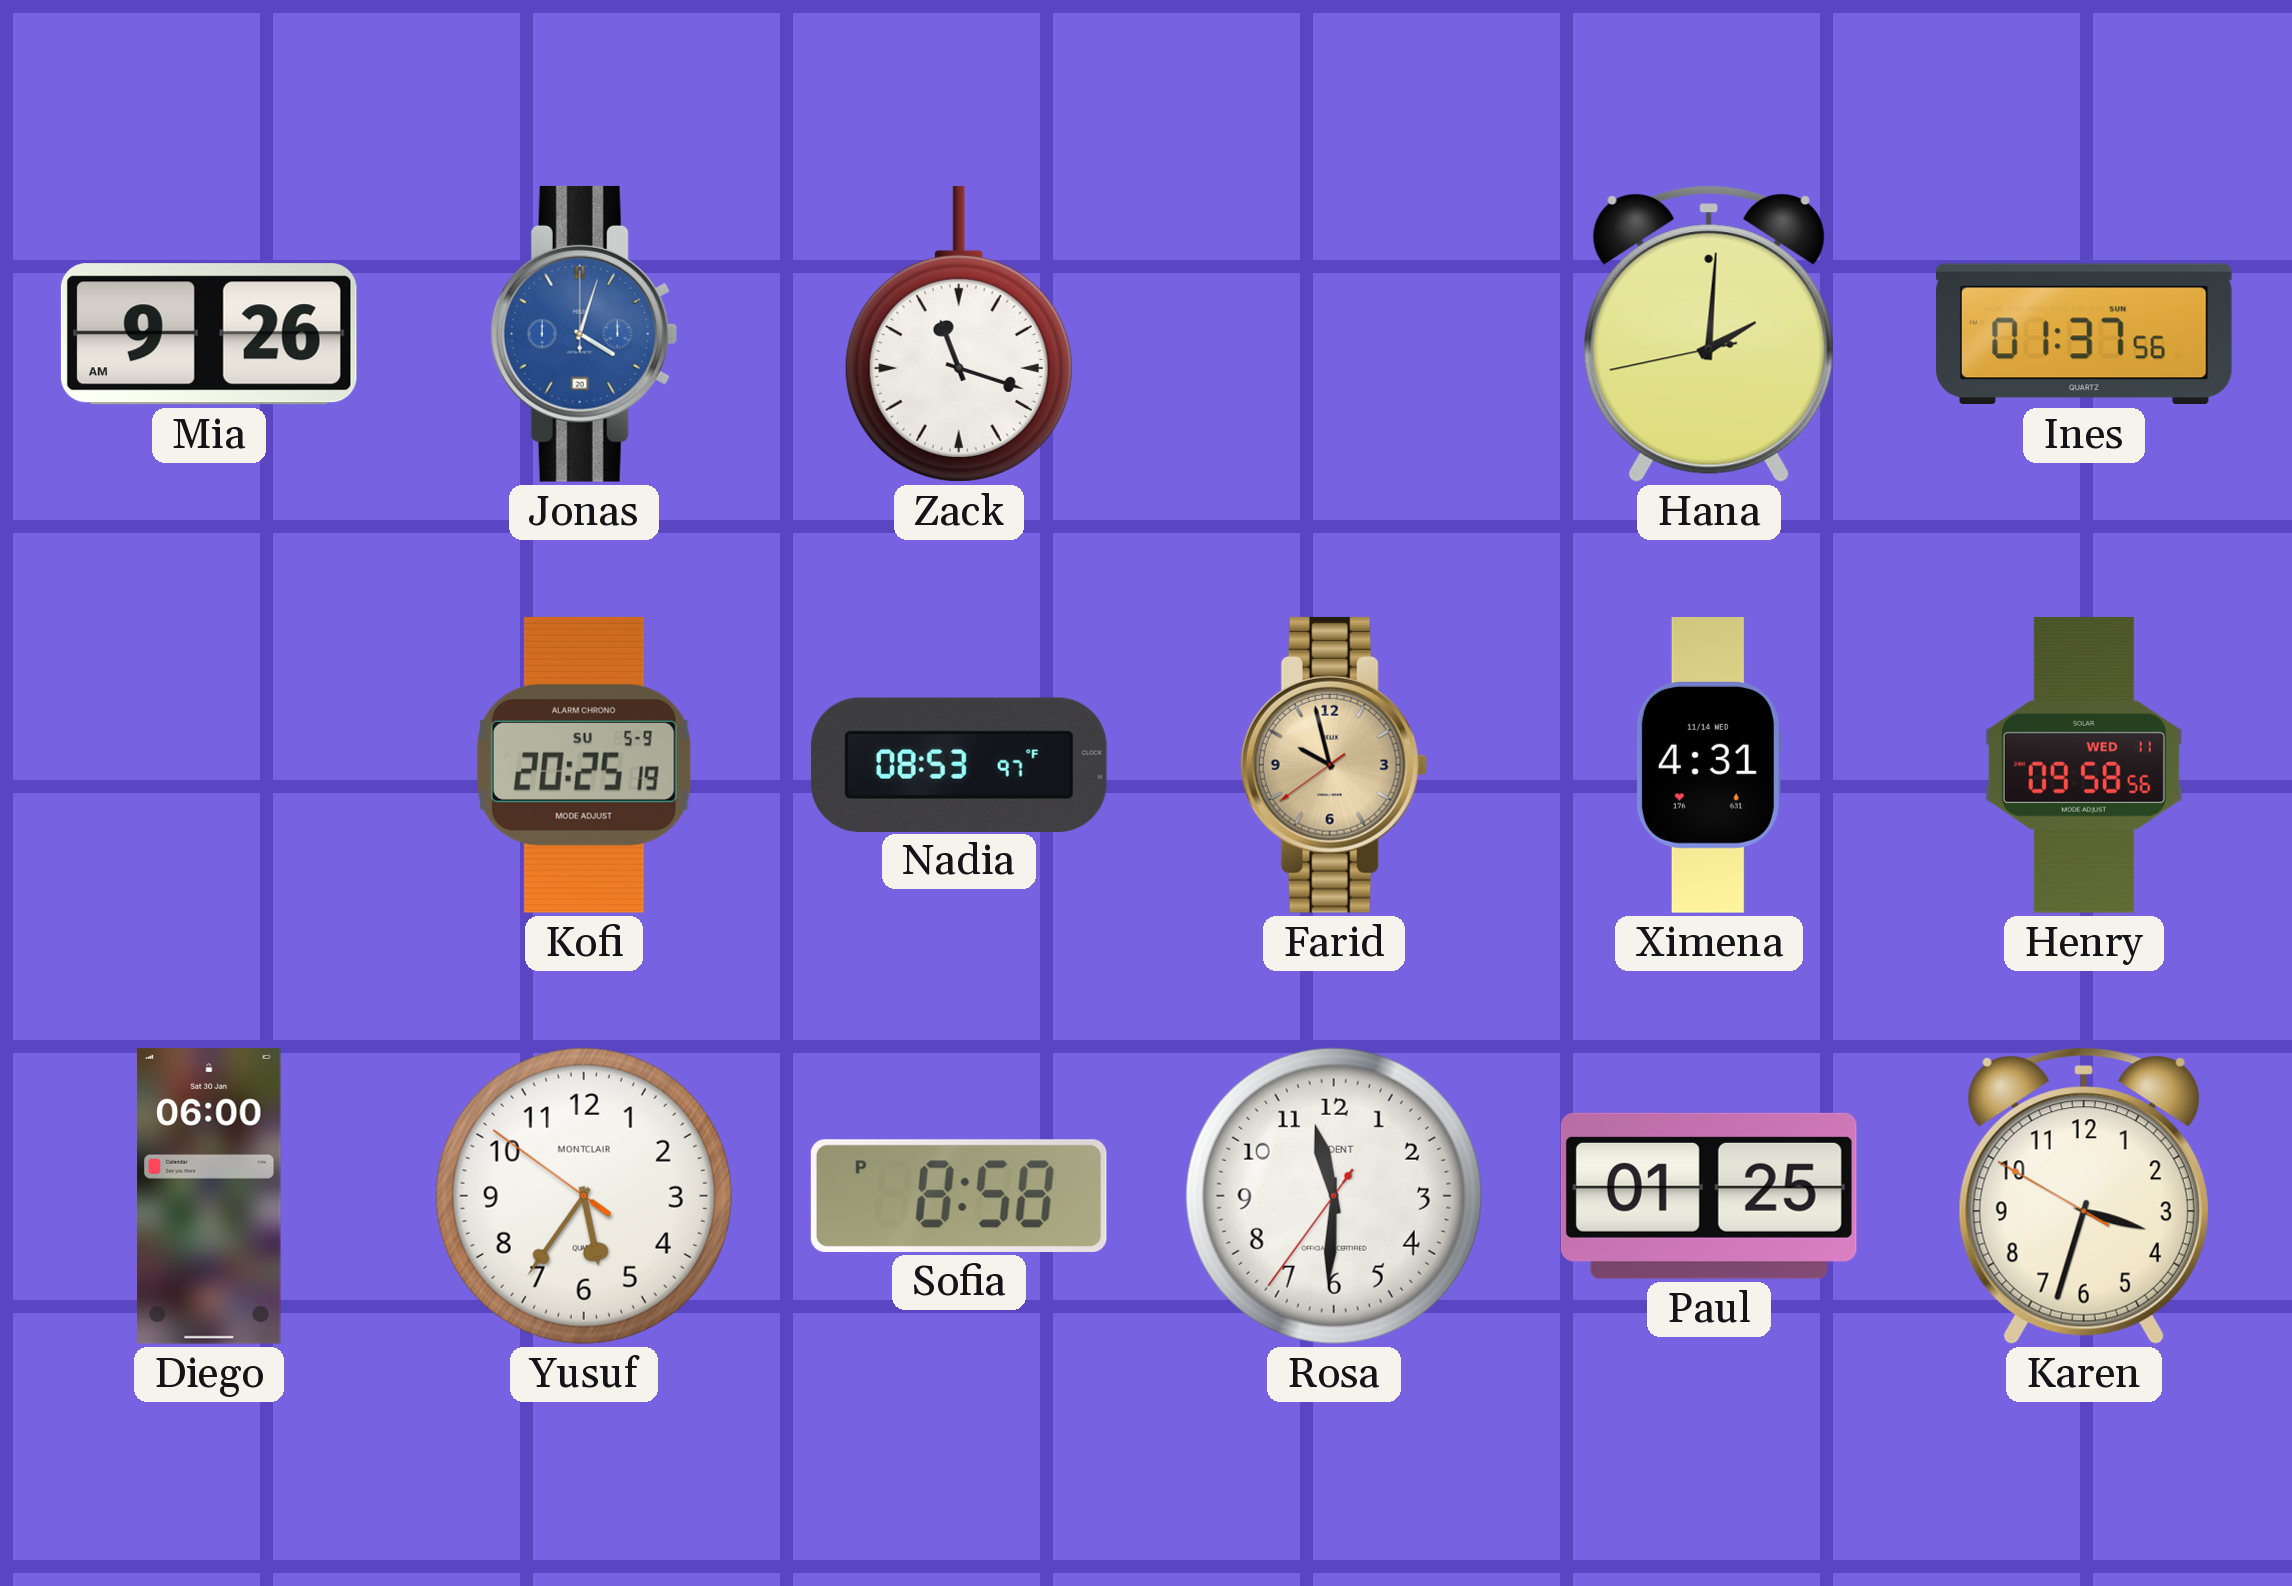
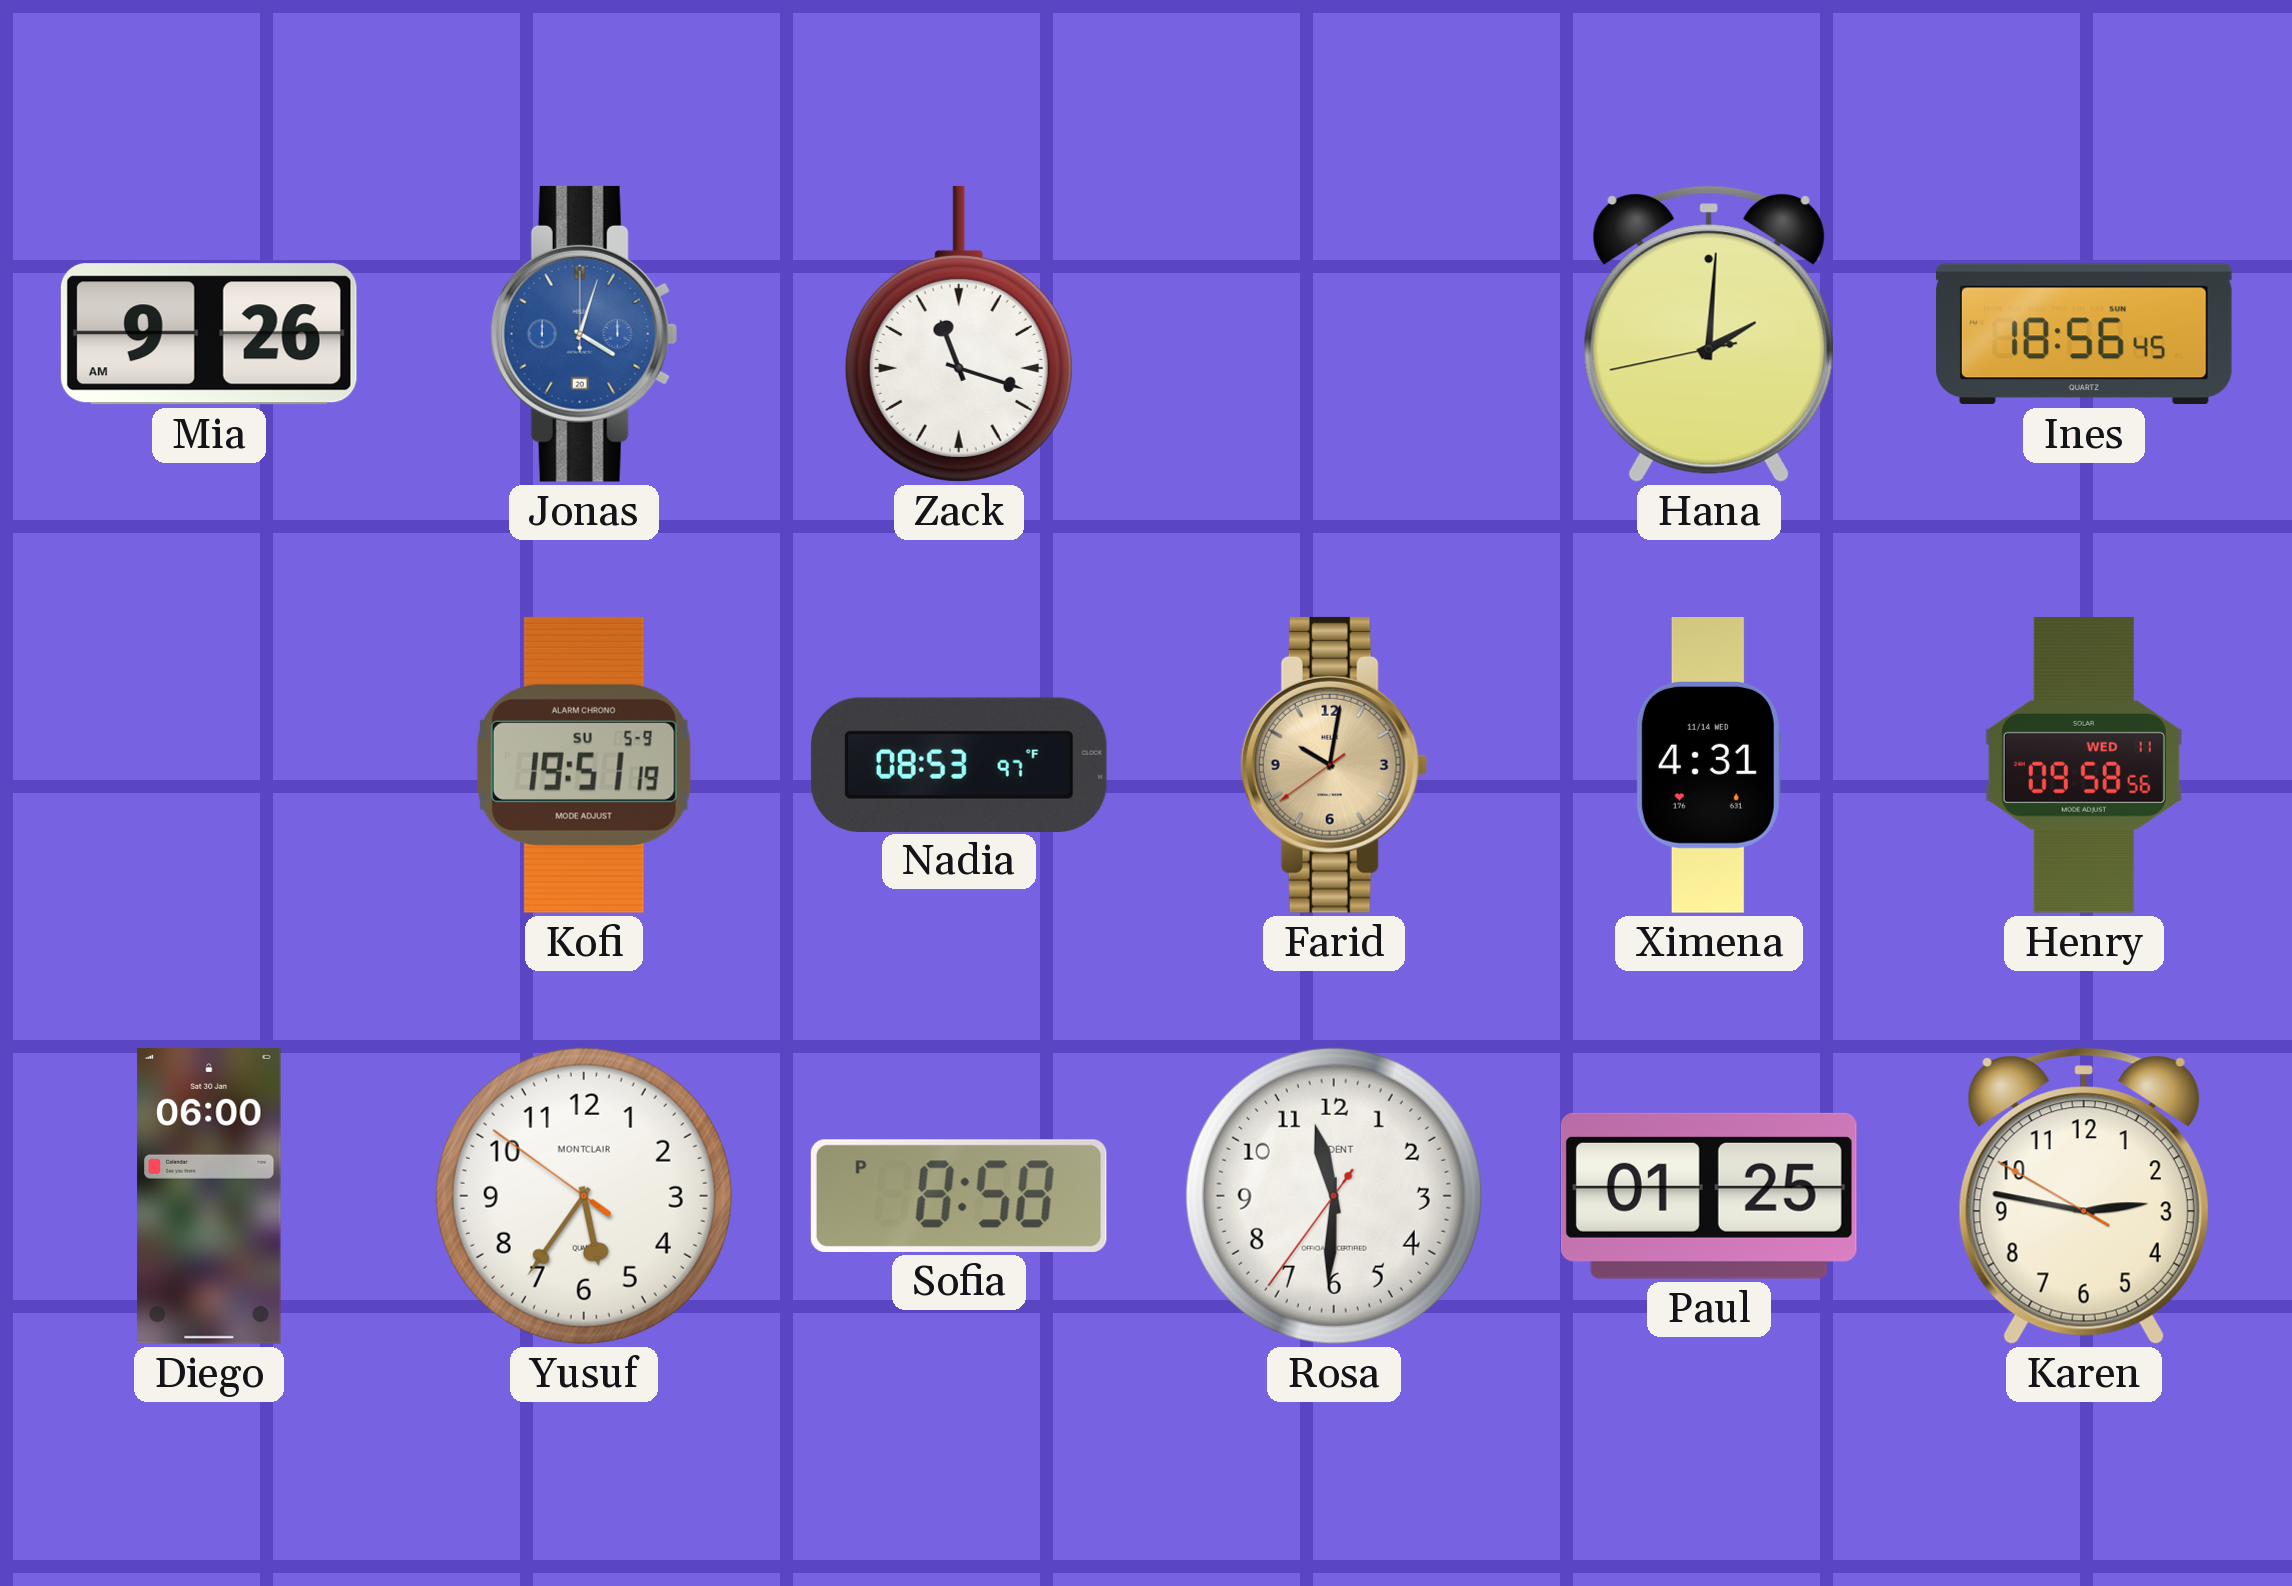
Ines: 01:37 -> 18:56
Kofi: 20:25 -> 19:51
Farid: 9:57 -> 10:01
Karen: 3:32 -> 2:46
